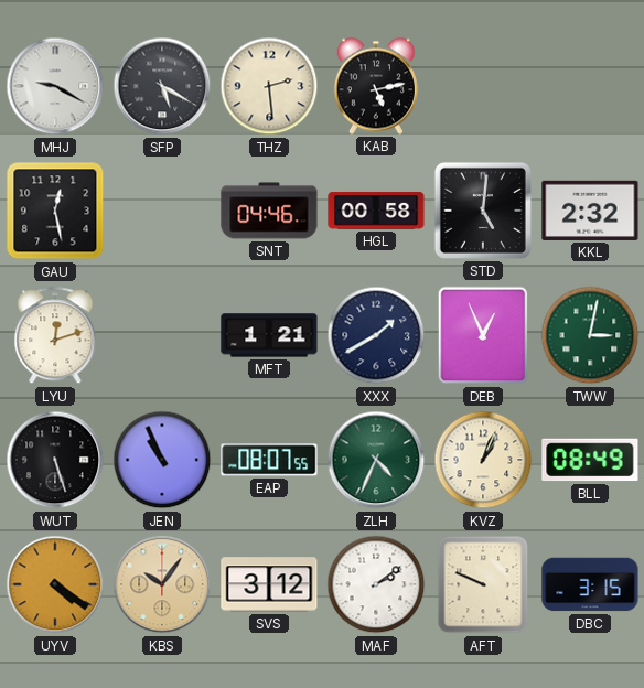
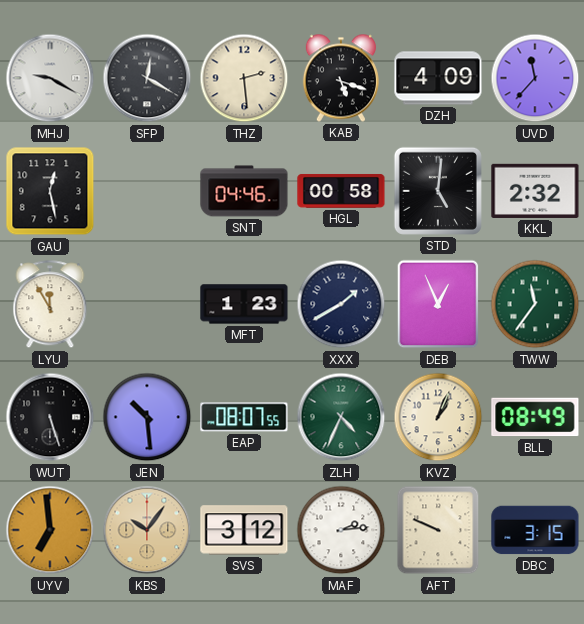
SFP: 5:20 -> 12:20
KAB: 5:13 -> 5:18
DZH: none -> 4:09
UVD: none -> 11:37
LYU: 12:12 -> 11:55
MFT: 1:21 -> 1:23
TWW: 3:02 -> 11:36
JEN: 10:56 -> 10:29
UYV: 4:21 -> 6:59
MAF: 2:09 -> 2:14
